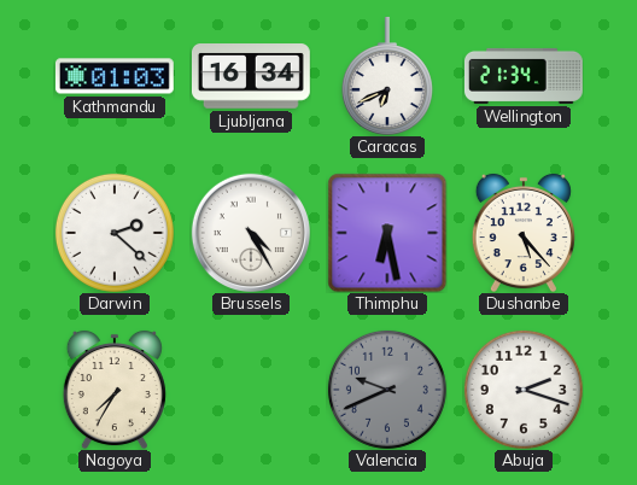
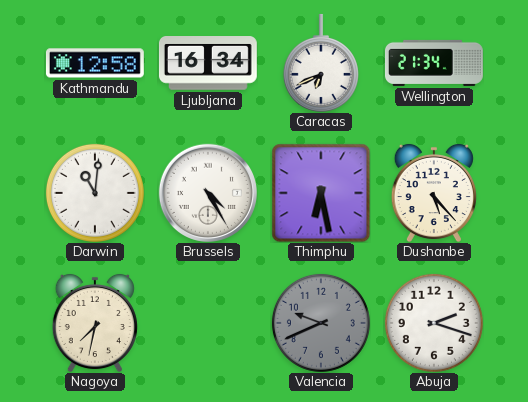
Kathmandu: 01:03 -> 12:58
Darwin: 2:22 -> 11:01
Nagoya: 7:35 -> 7:32
